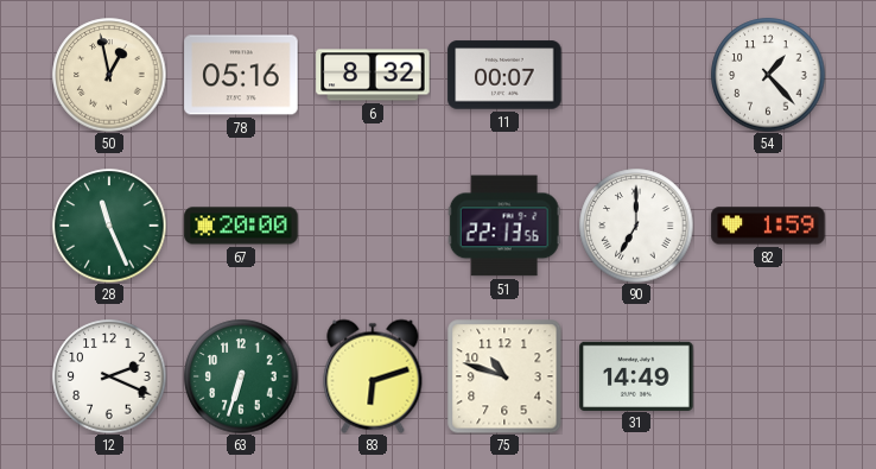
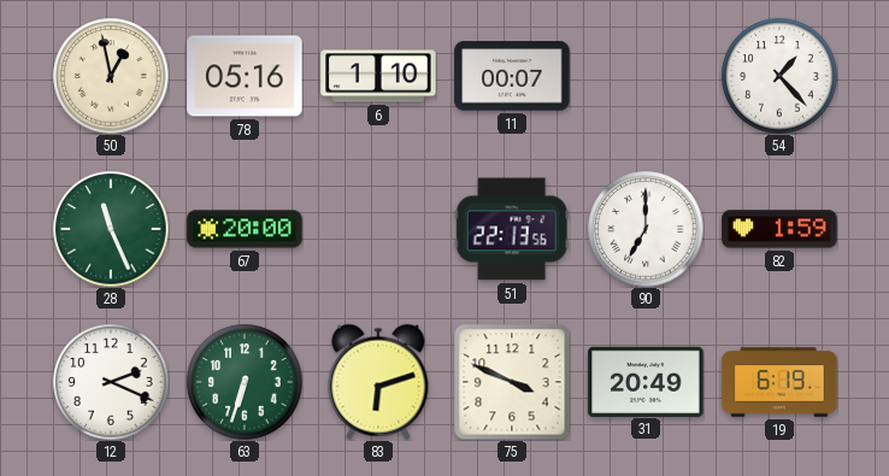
6: 8:32 -> 1:10
75: 10:48 -> 3:49
31: 14:49 -> 20:49
19: none -> 6:19
